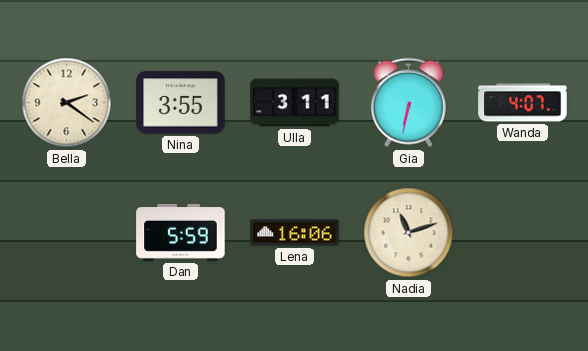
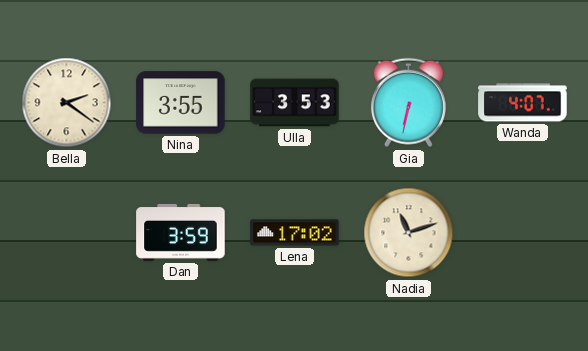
Ulla: 3:11 -> 3:53
Dan: 5:59 -> 3:59
Lena: 16:06 -> 17:02
